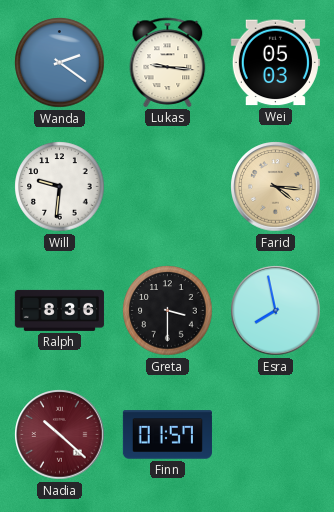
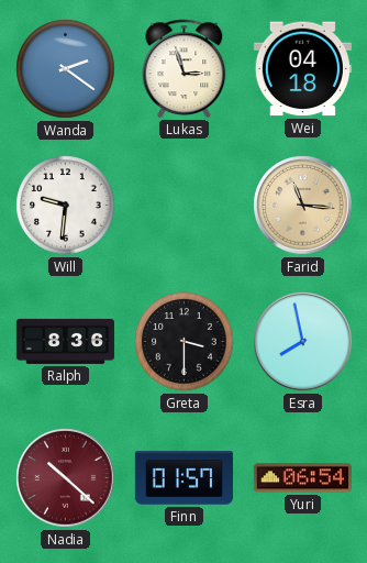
Lukas: 9:16 -> 2:57
Wei: 05:03 -> 04:18
Farid: 4:16 -> 11:16
Yuri: none -> 06:54
